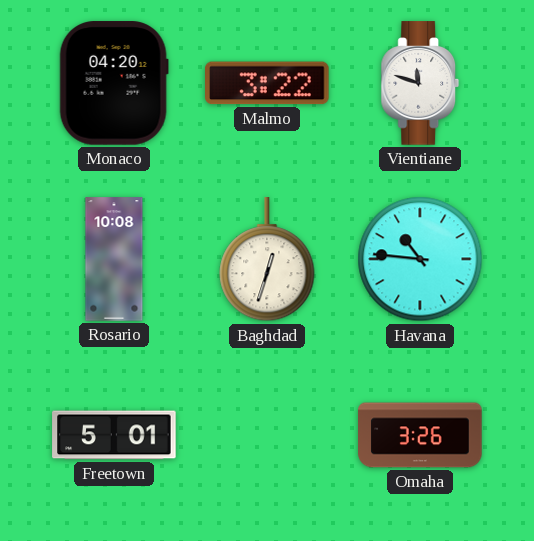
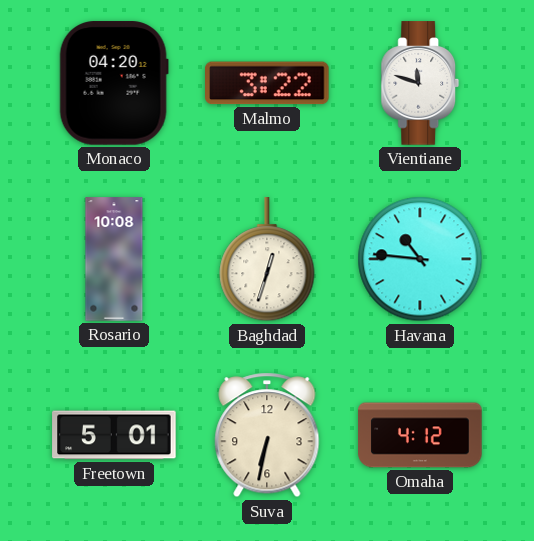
Suva: none -> 6:32
Omaha: 3:26 -> 4:12
